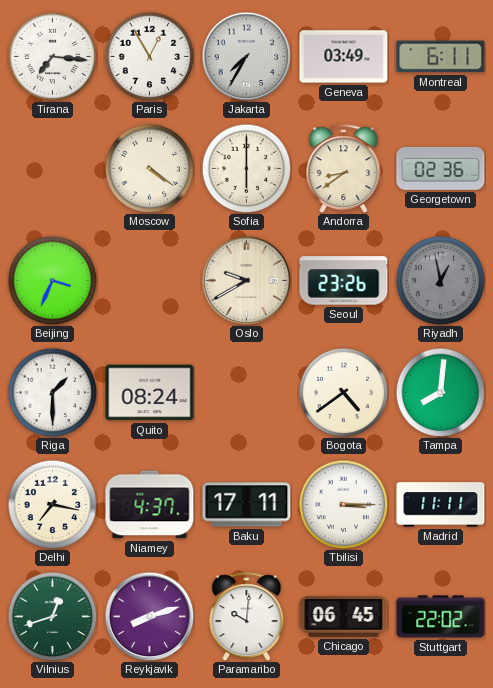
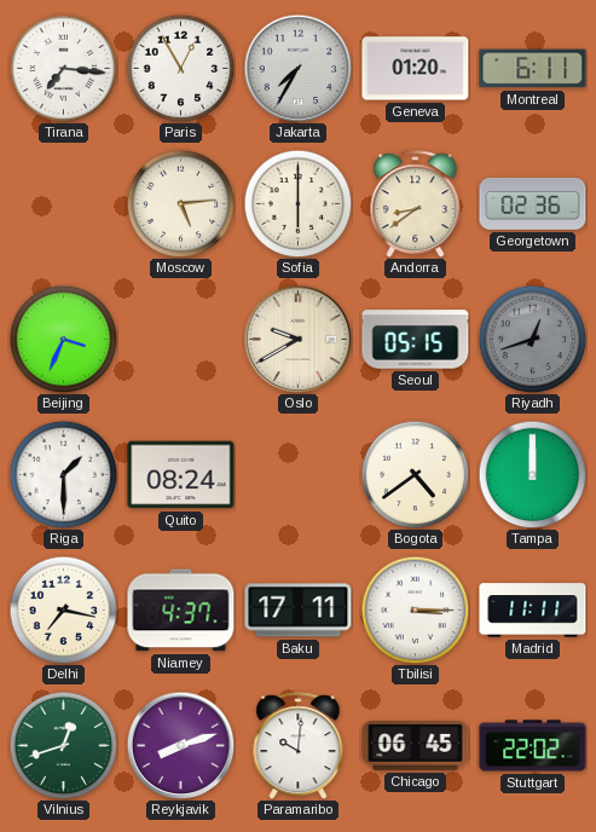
Geneva: 03:49 -> 01:20
Moscow: 4:21 -> 5:14
Seoul: 23:26 -> 05:15
Riyadh: 12:58 -> 12:42
Tampa: 8:01 -> 12:00
